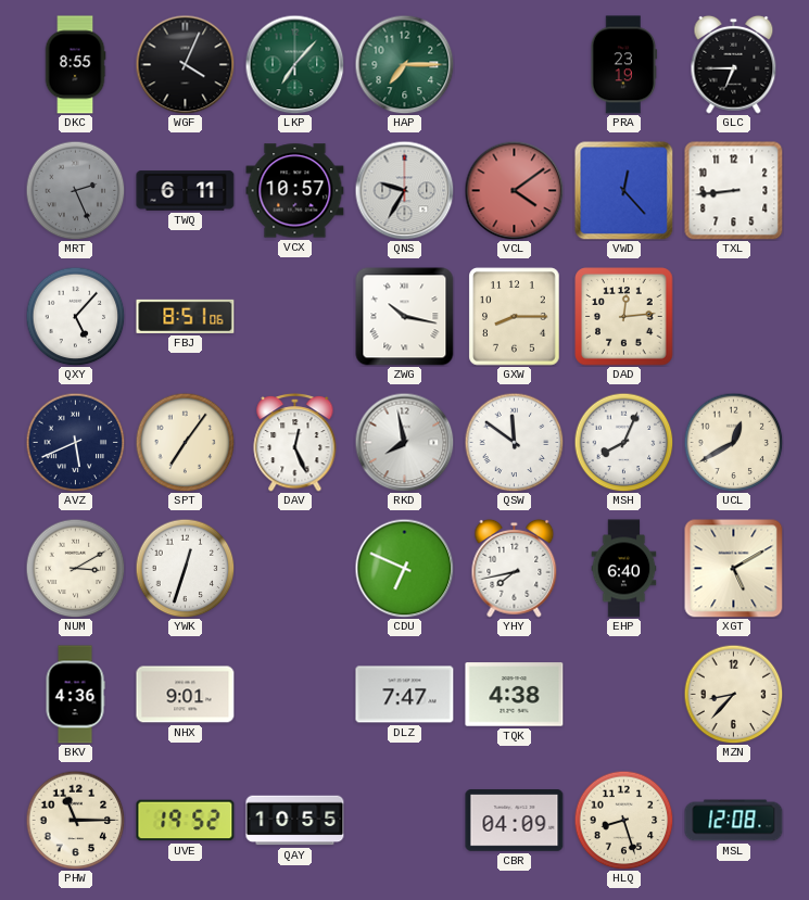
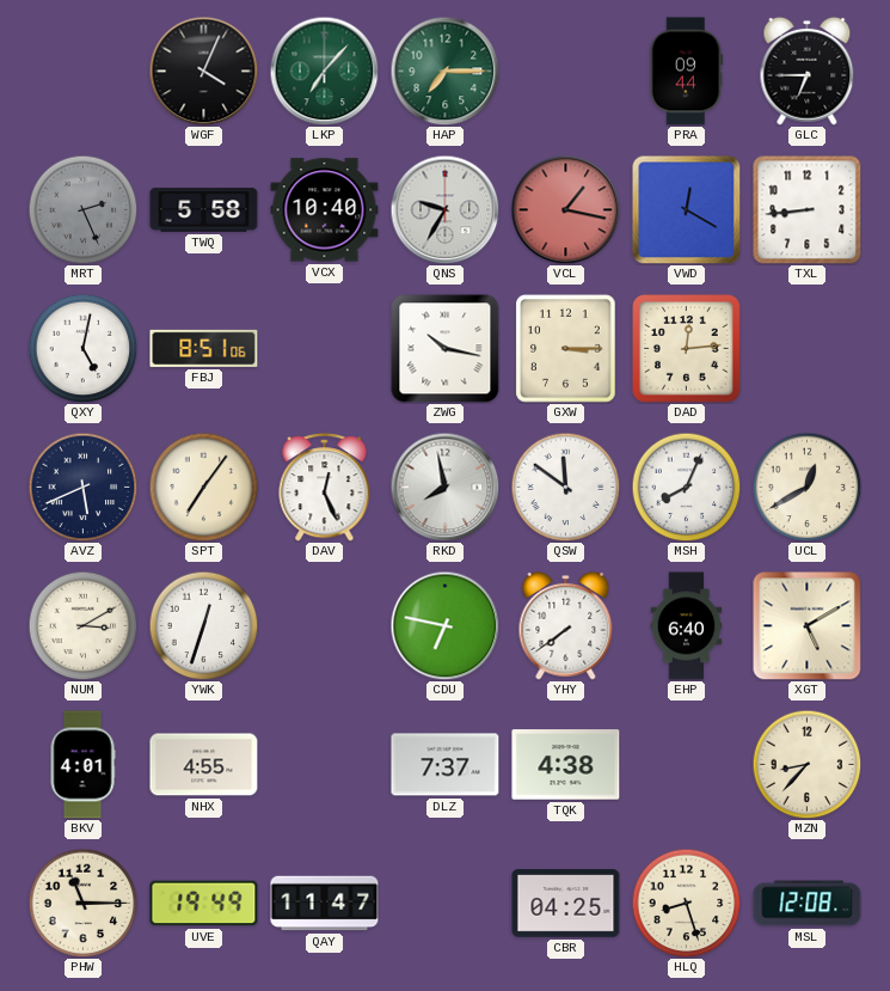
DKC: 8:55 -> none
PRA: 23:19 -> 09:44
TWQ: 6:11 -> 5:58
VCX: 10:57 -> 10:40
VCL: 4:09 -> 1:17
VWD: 12:23 -> 12:20
QXY: 5:07 -> 5:02
GXW: 8:15 -> 3:15
CDU: 6:49 -> 6:47
YHY: 7:43 -> 7:39
BKV: 4:36 -> 4:01
NHX: 9:01 -> 4:55
DLZ: 7:47 -> 7:37
UVE: 19:52 -> 19:49
QAY: 10:55 -> 11:47
CBR: 04:09 -> 04:25
